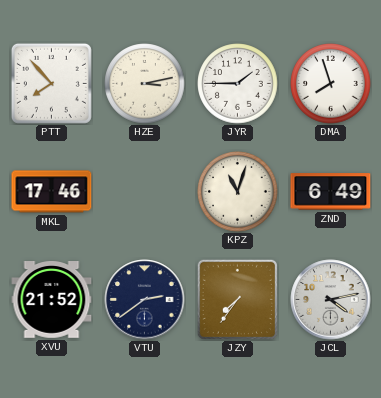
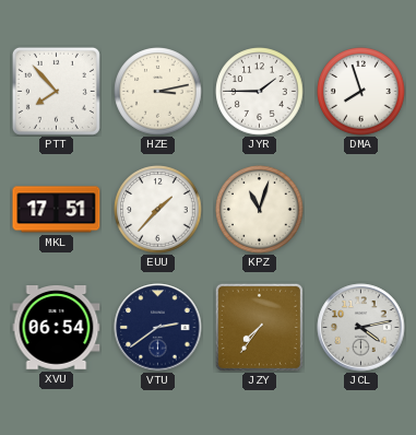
MKL: 17:46 -> 17:51
EUU: none -> 1:37
ZND: 6:49 -> none
XVU: 21:52 -> 06:54
